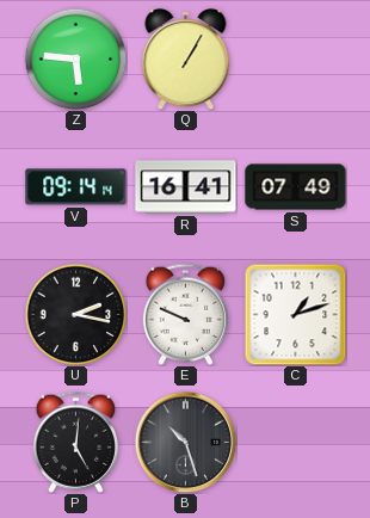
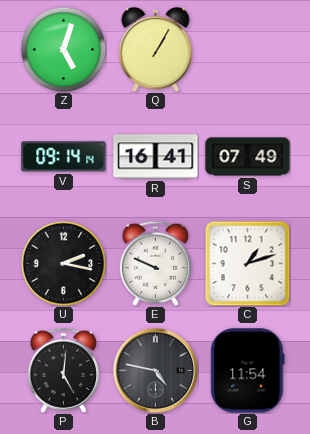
Z: 5:46 -> 5:03
B: 10:27 -> 4:47
G: none -> 11:54
